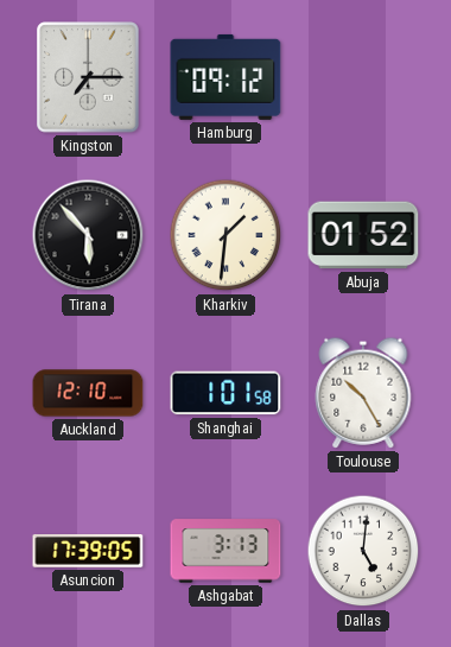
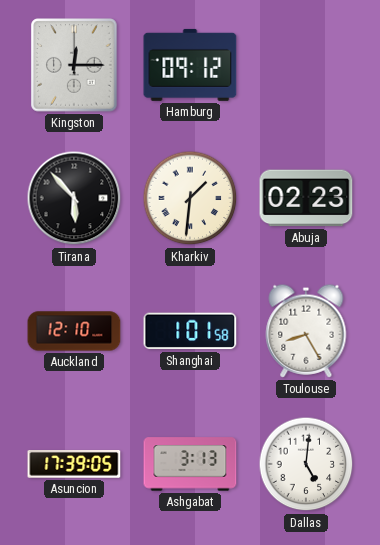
Kingston: 7:15 -> 12:15
Abuja: 01:52 -> 02:23
Toulouse: 10:25 -> 8:25
